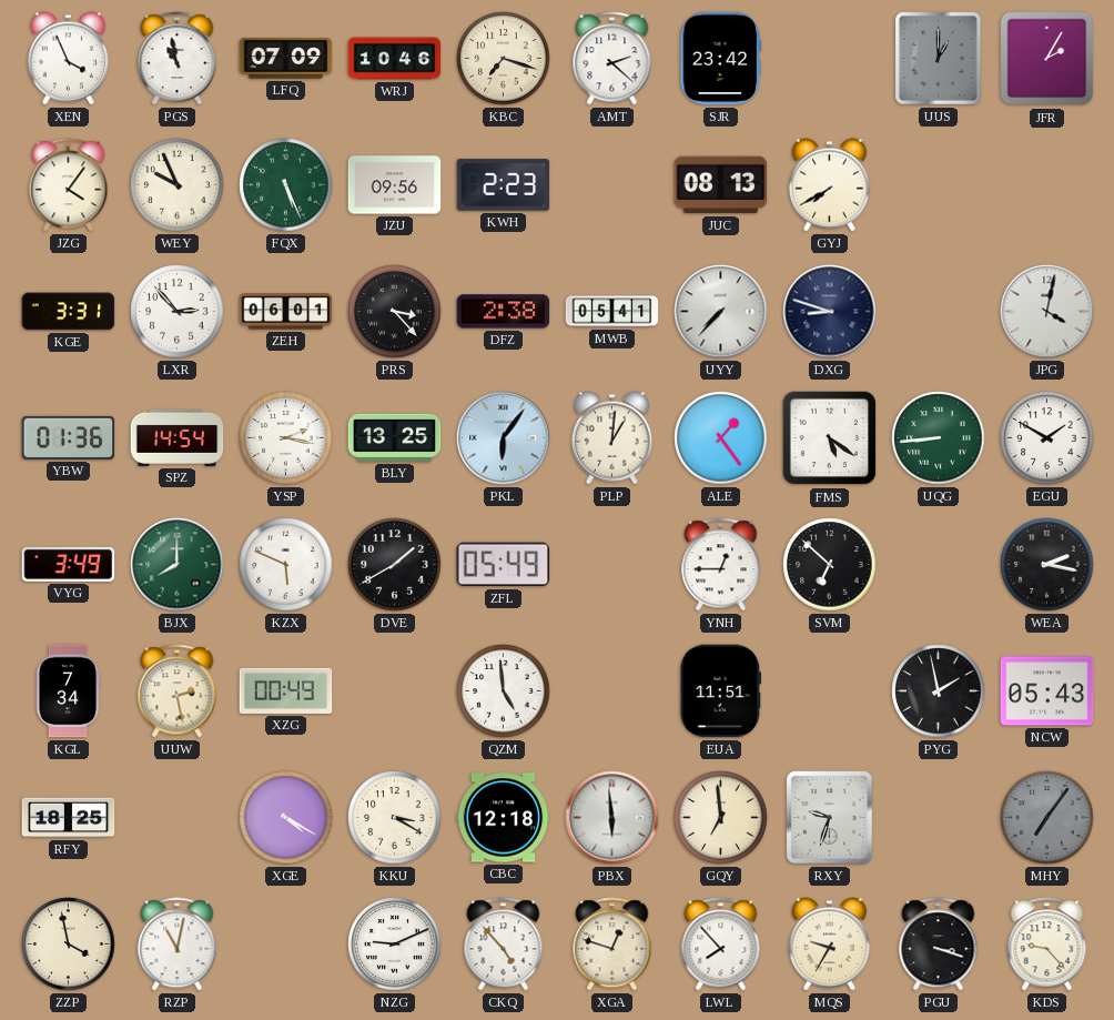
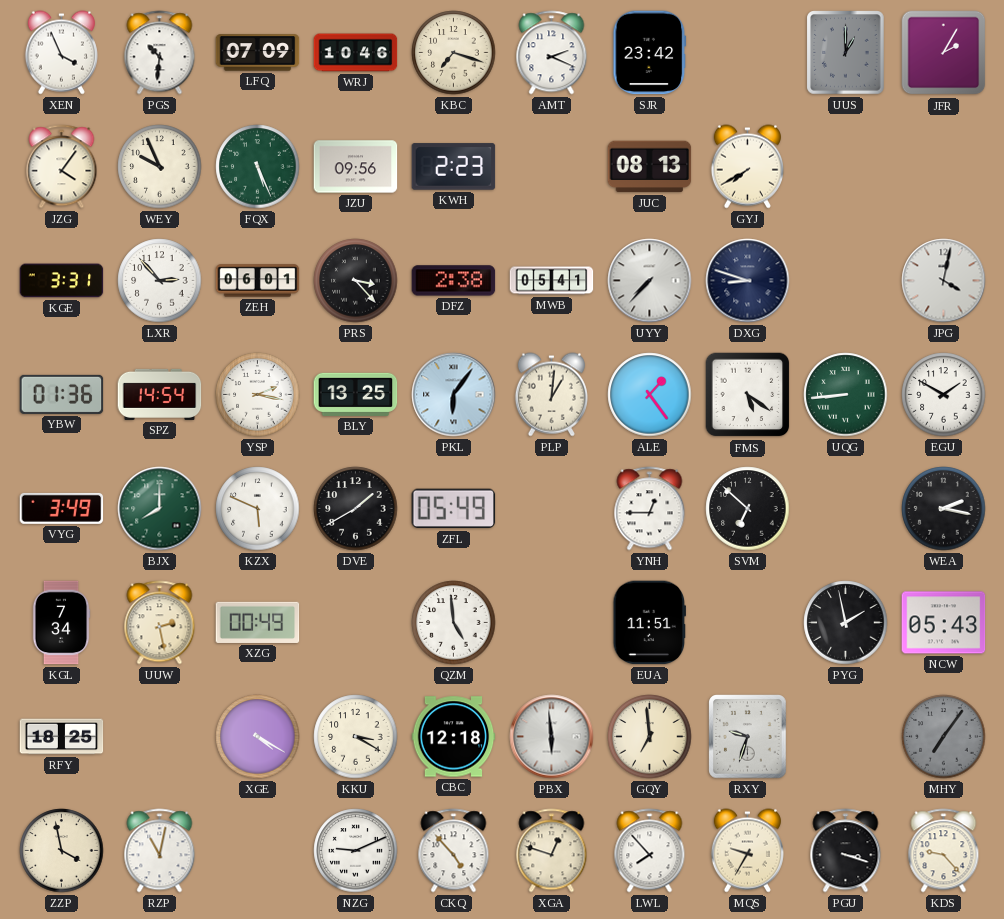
PGS: 10:58 -> 10:31
AMT: 2:22 -> 2:19
